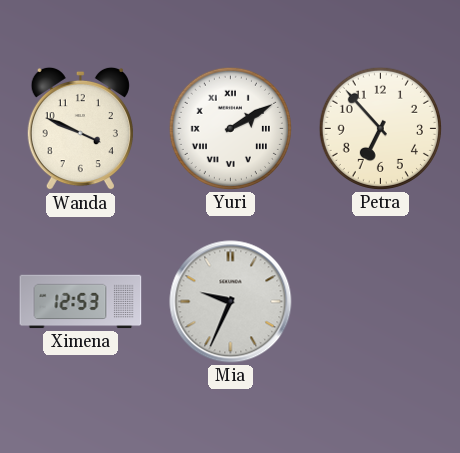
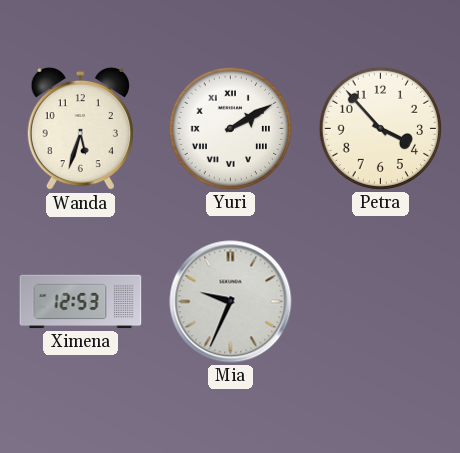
Wanda: 3:49 -> 5:33
Petra: 6:53 -> 3:53
